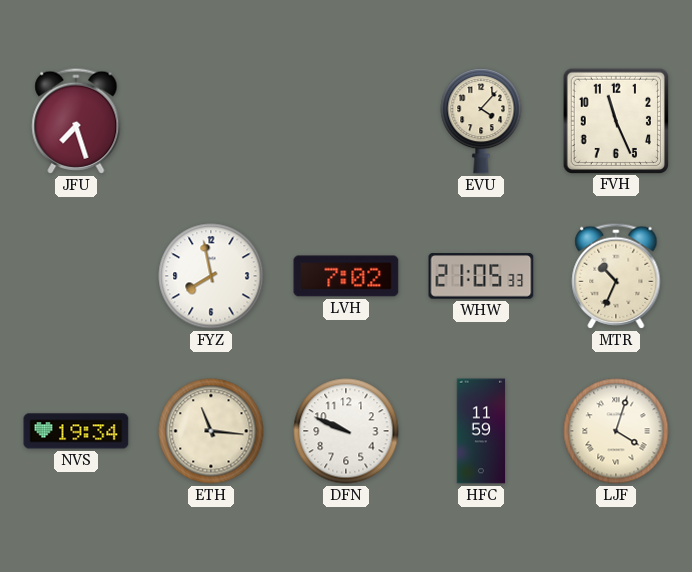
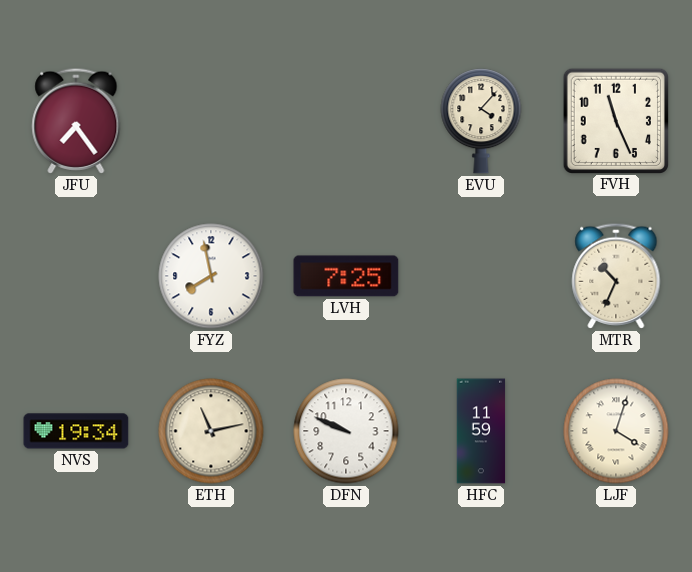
JFU: 7:27 -> 7:24
LVH: 7:02 -> 7:25
WHW: 21:05 -> none
ETH: 11:16 -> 11:13
